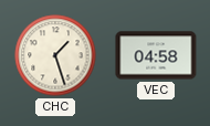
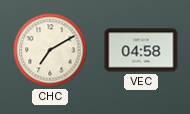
CHC: 1:27 -> 7:10
